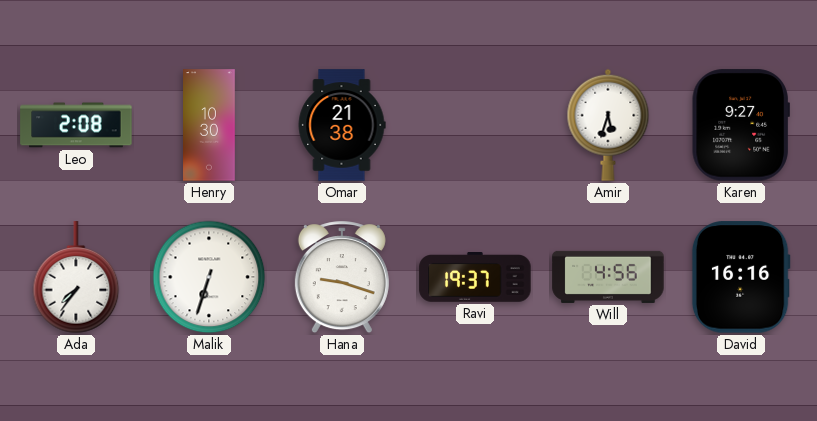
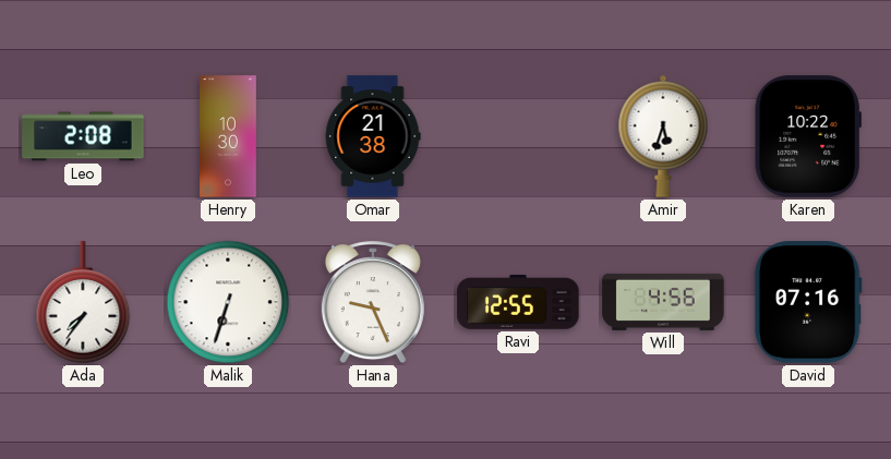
Karen: 9:27 -> 10:22
Hana: 9:18 -> 9:26
Ravi: 19:37 -> 12:55
David: 16:16 -> 07:16
